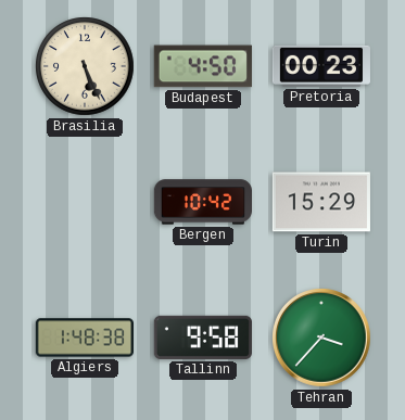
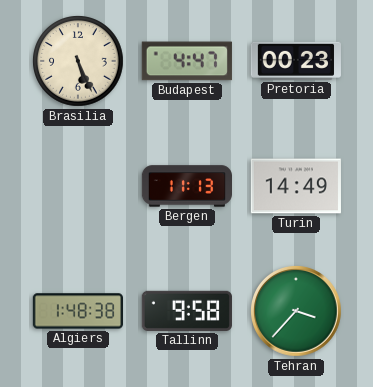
Budapest: 4:50 -> 4:47
Bergen: 10:42 -> 11:13
Turin: 15:29 -> 14:49
